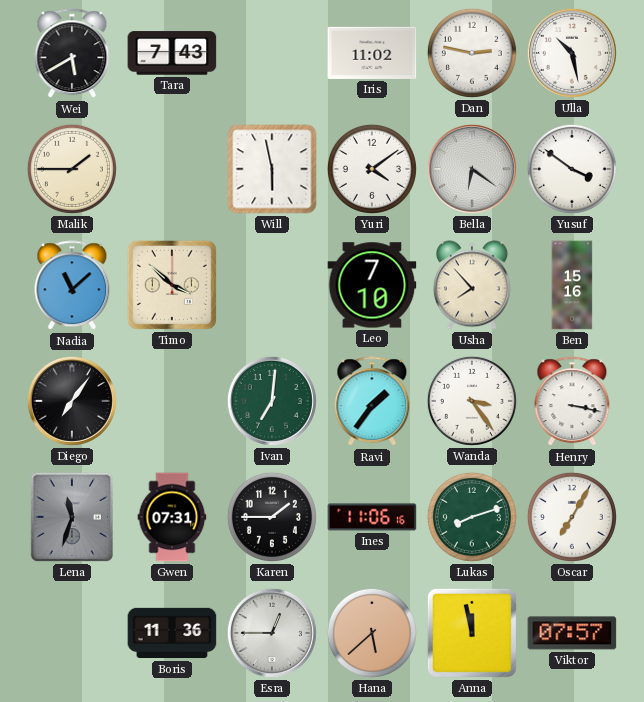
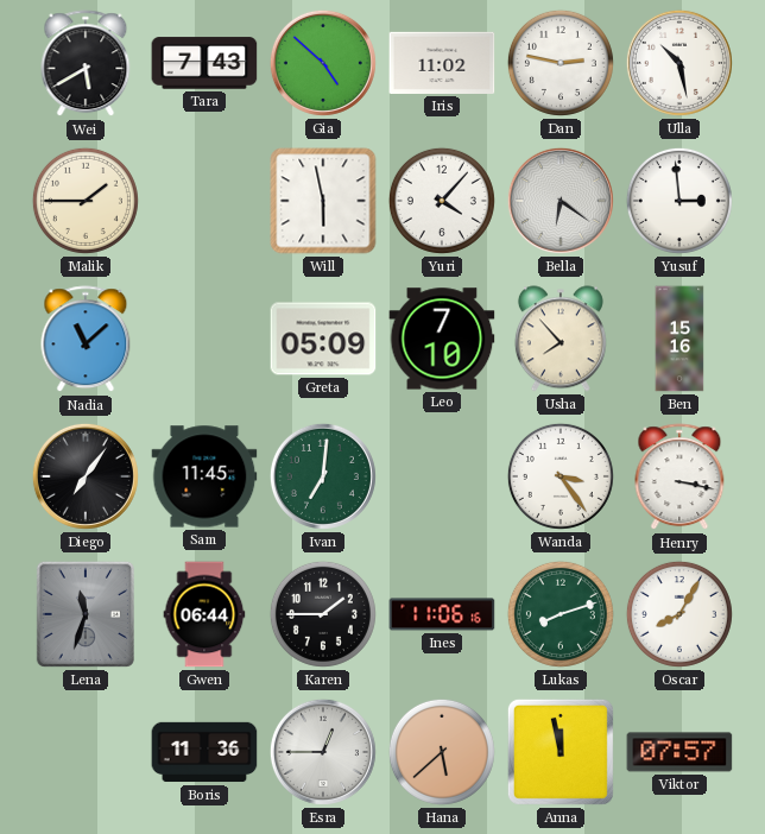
Gia: none -> 4:52
Yuri: 4:09 -> 4:07
Yusuf: 3:51 -> 2:59
Timo: 3:52 -> none
Greta: none -> 05:09
Sam: none -> 11:45
Ravi: 1:36 -> none
Gwen: 07:31 -> 06:44
Oscar: 7:05 -> 8:05
